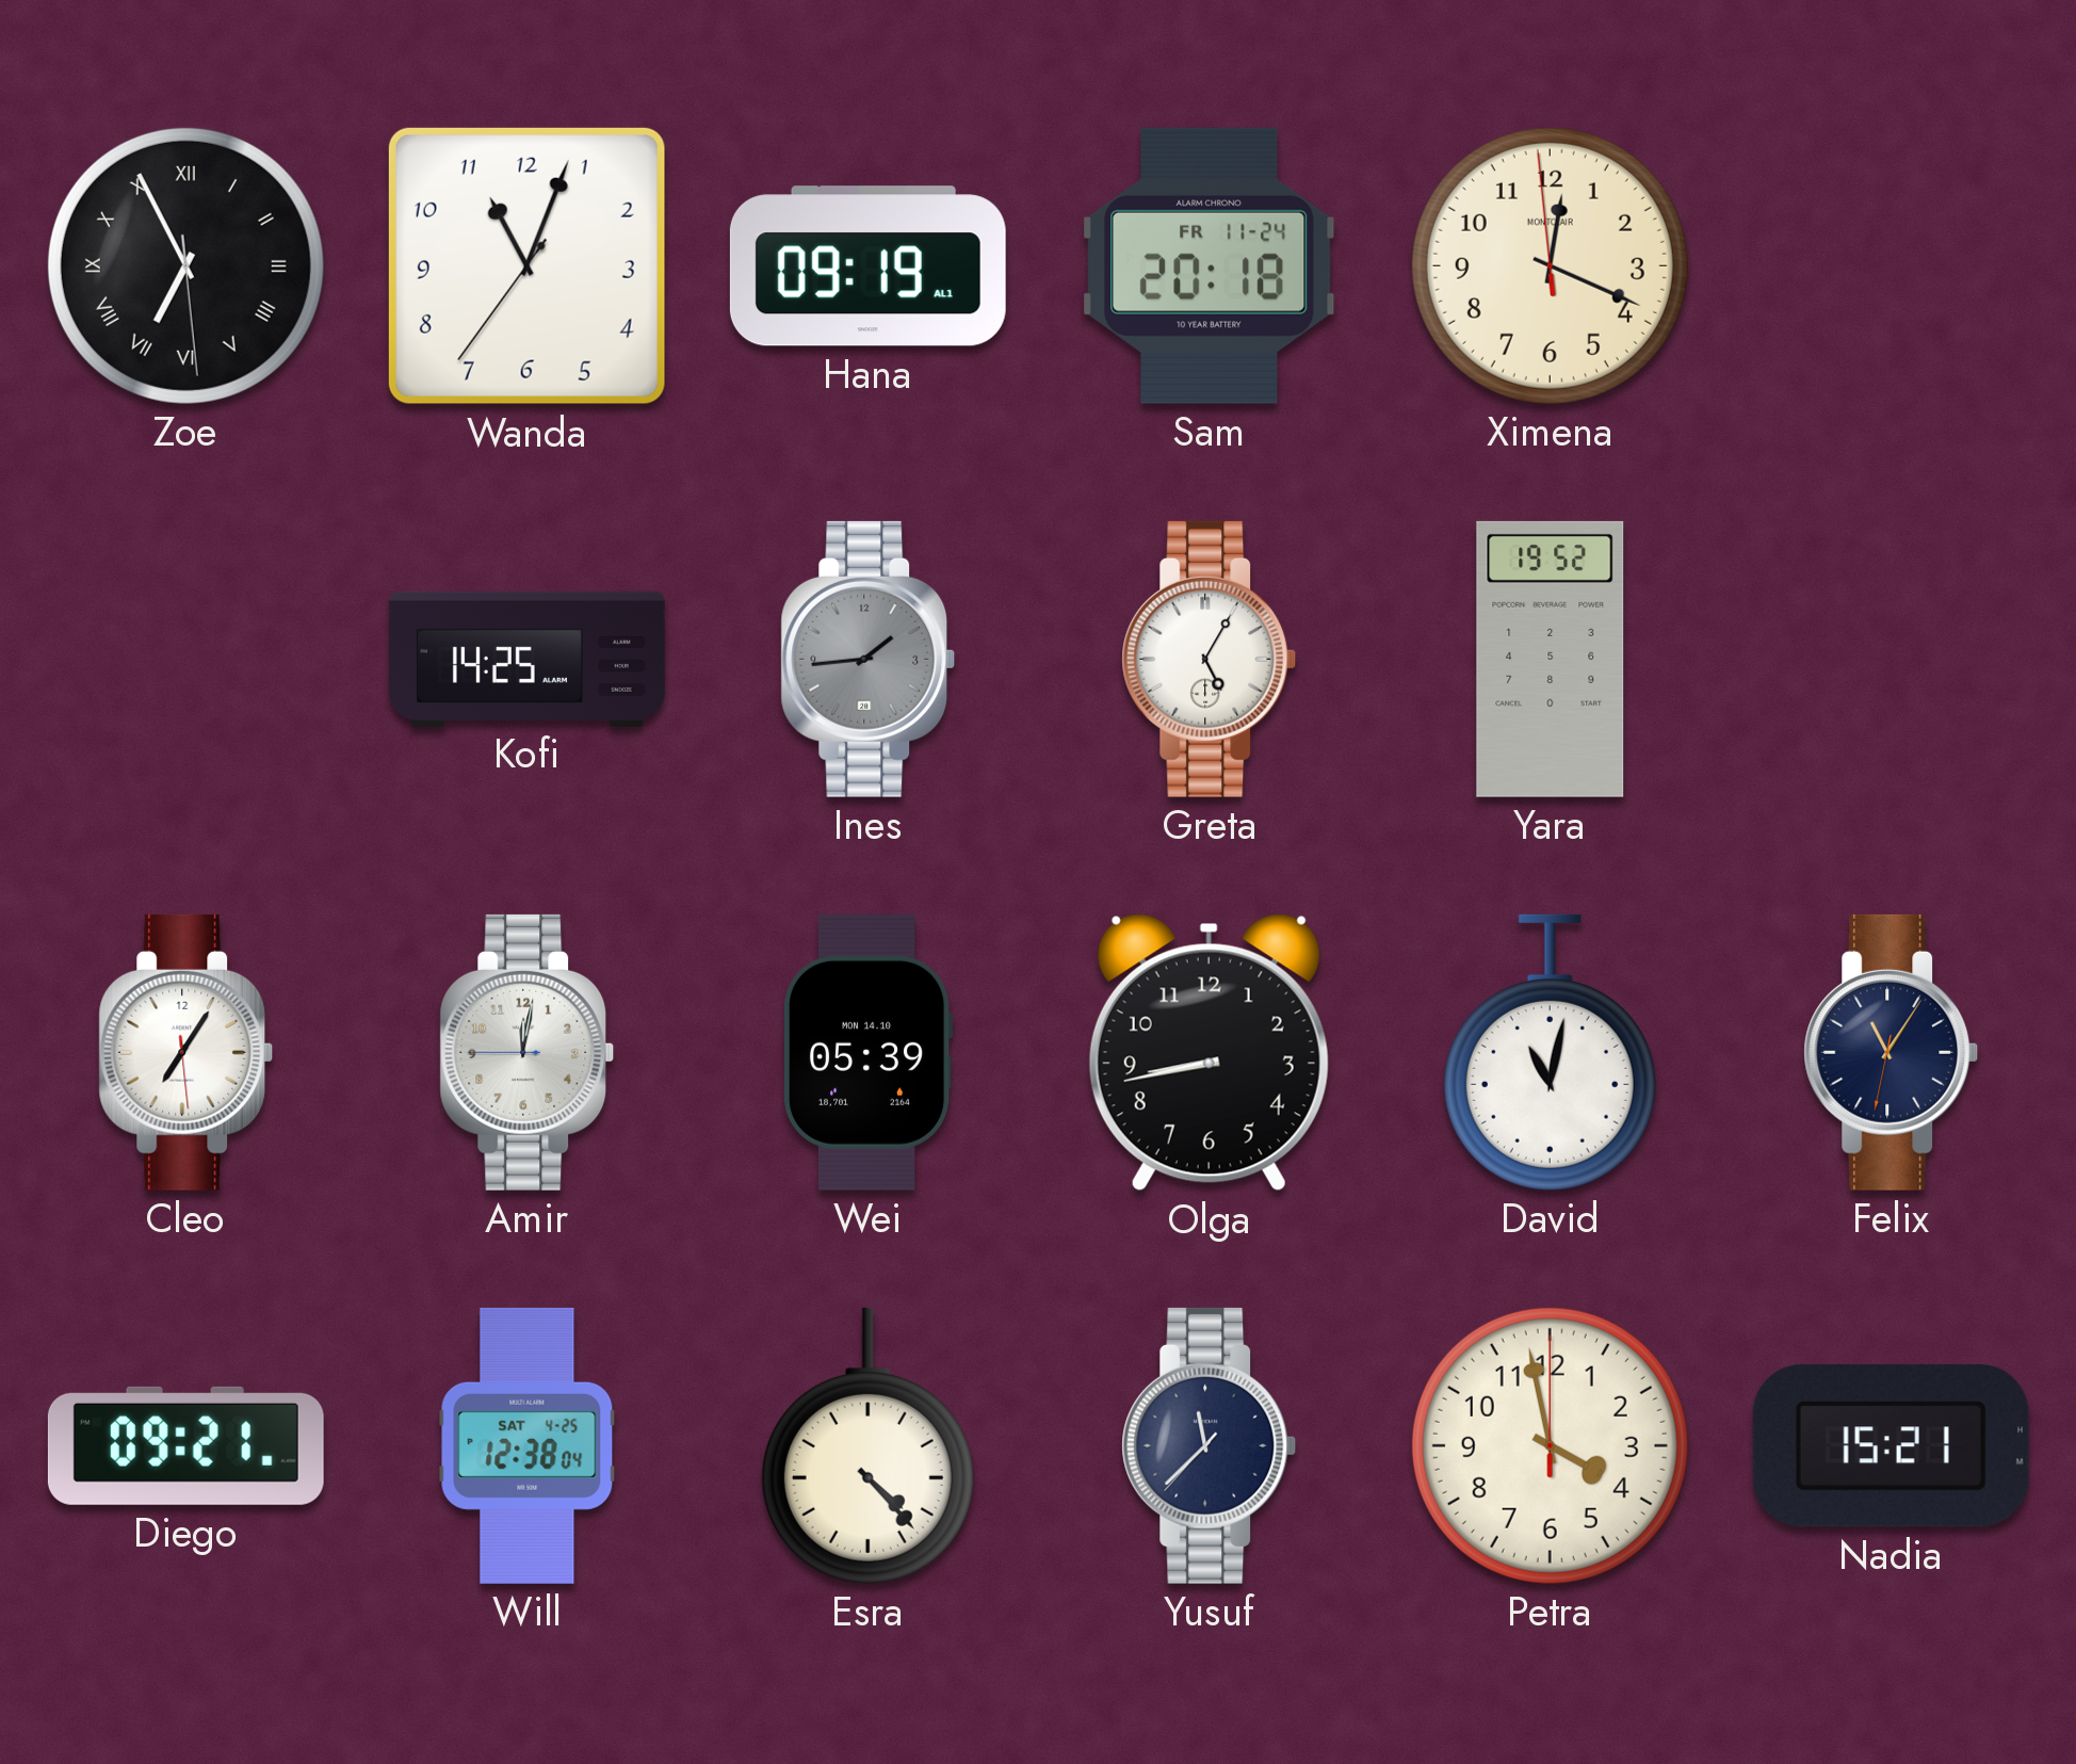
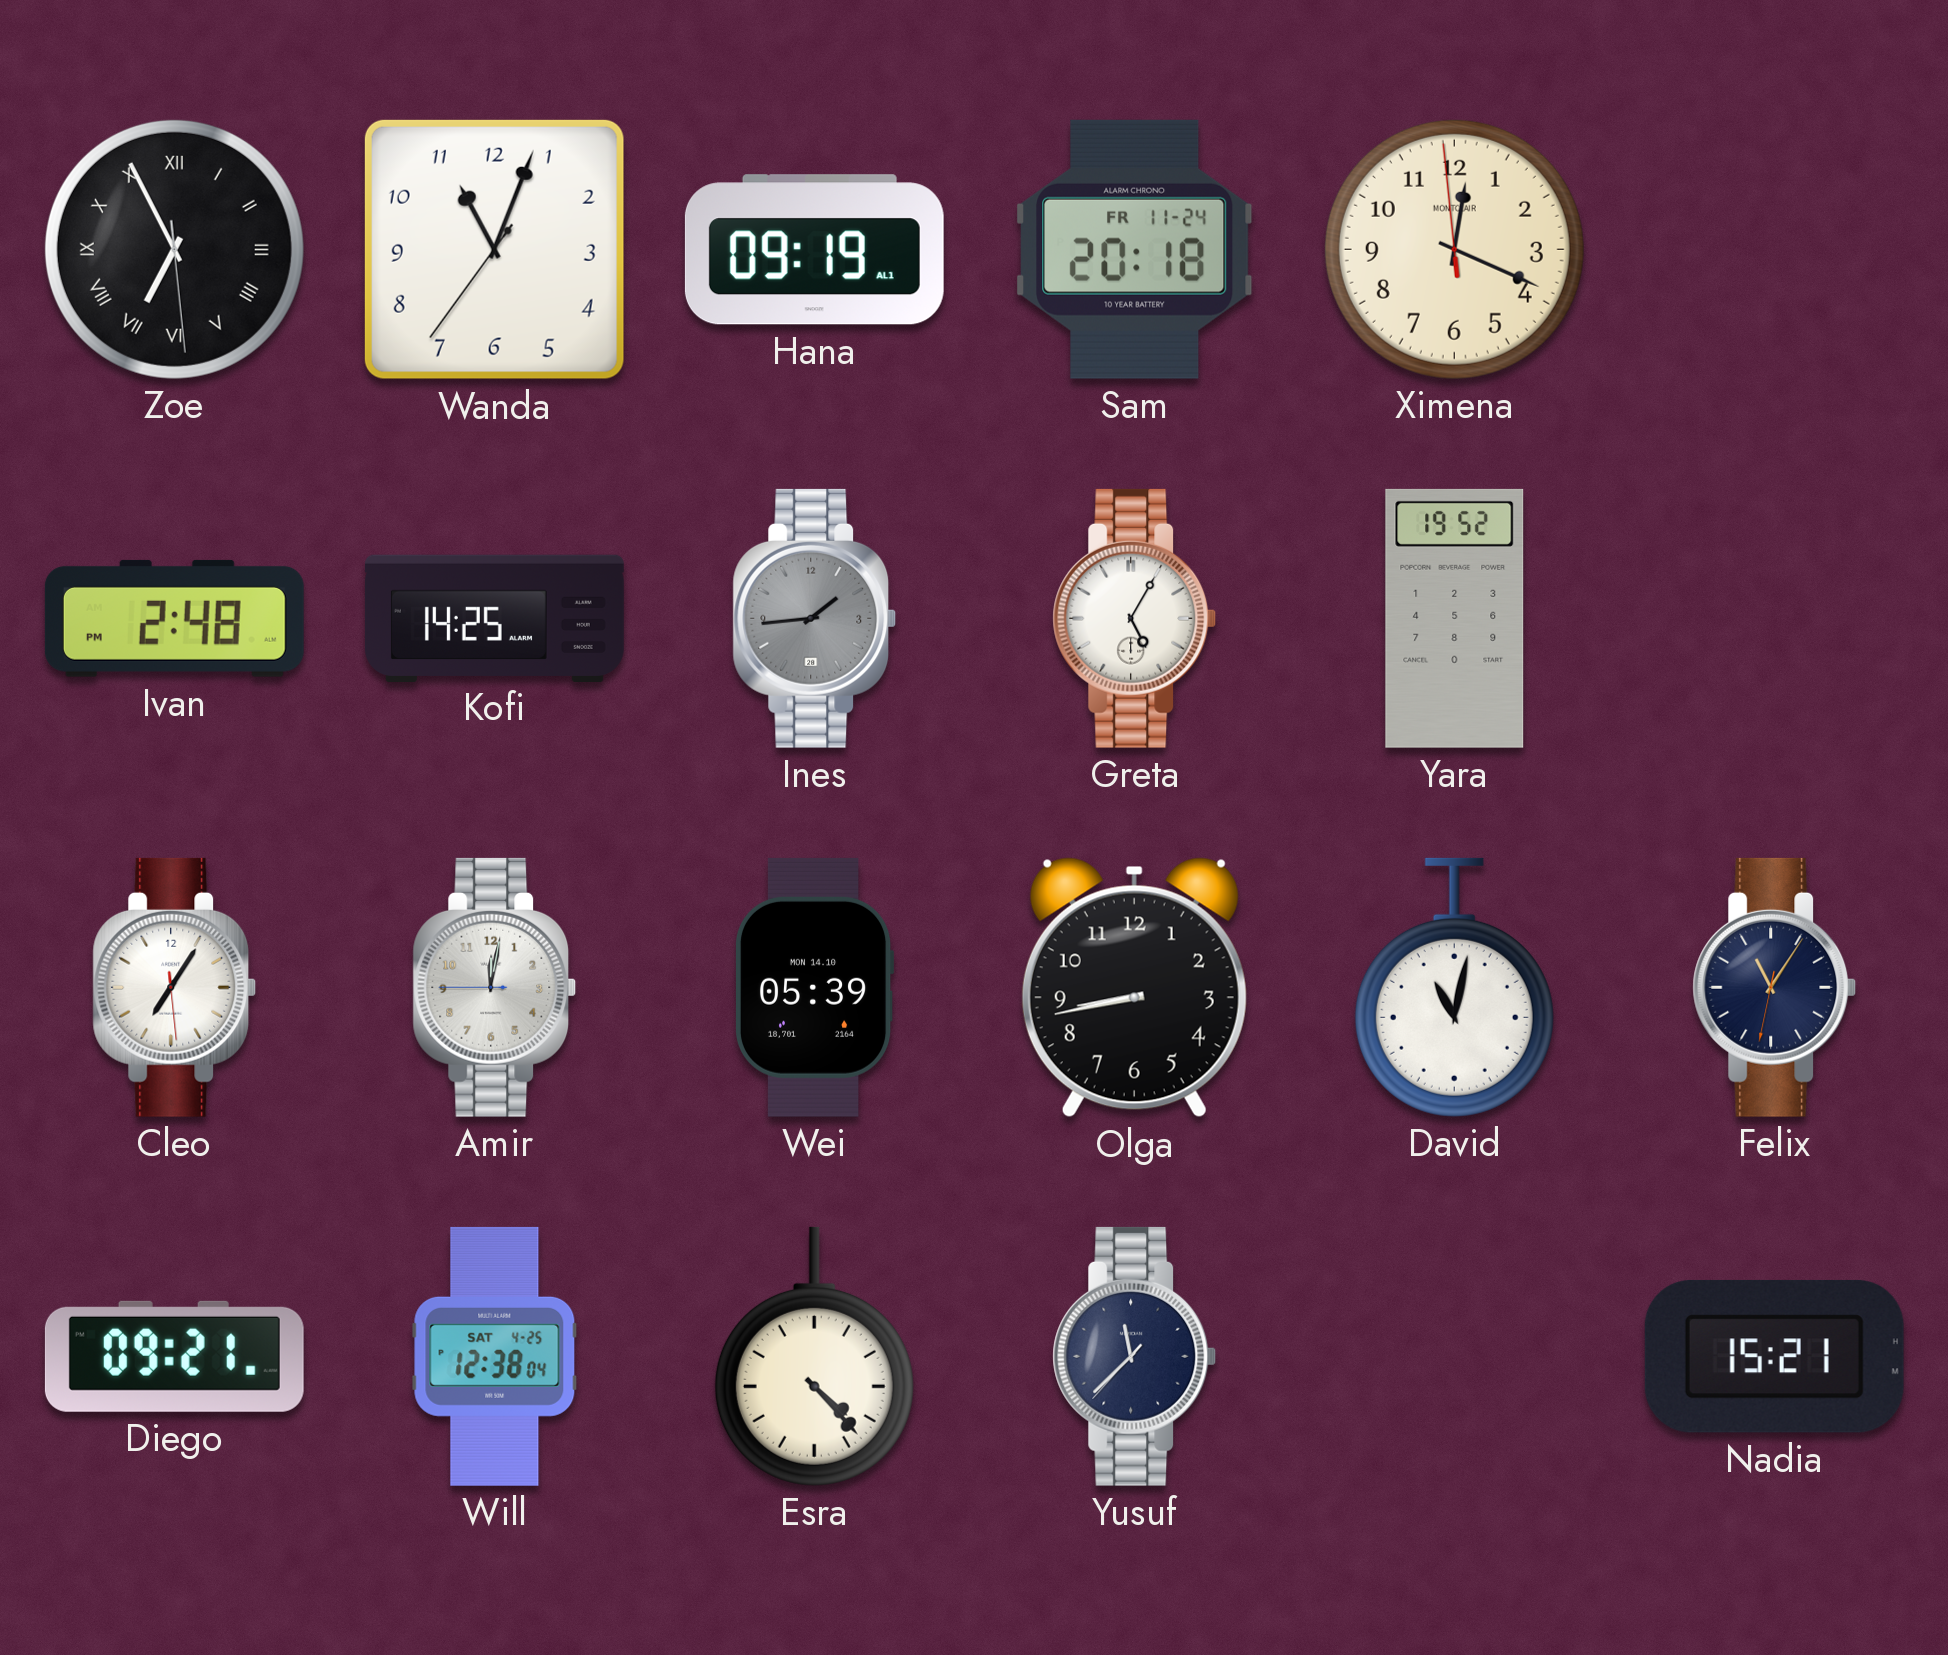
Ivan: none -> 2:48
Petra: 3:58 -> none
